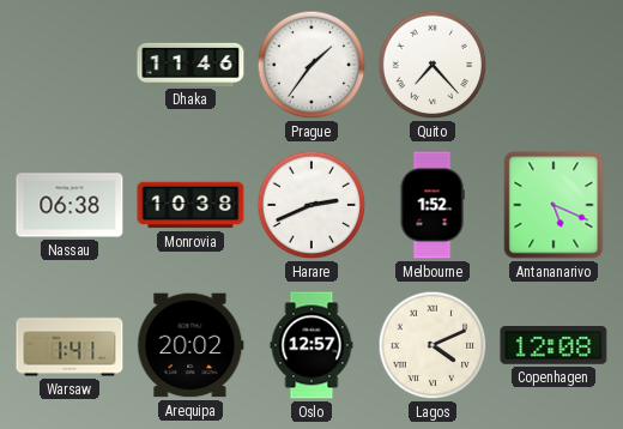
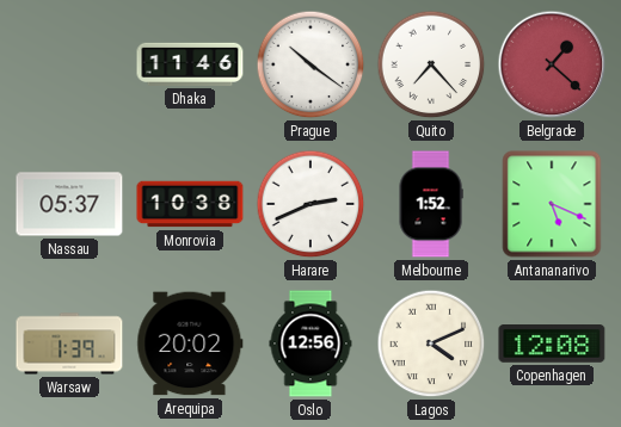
Prague: 1:36 -> 10:21
Belgrade: none -> 1:22
Nassau: 06:38 -> 05:37
Warsaw: 1:41 -> 1:39
Oslo: 12:57 -> 12:56
